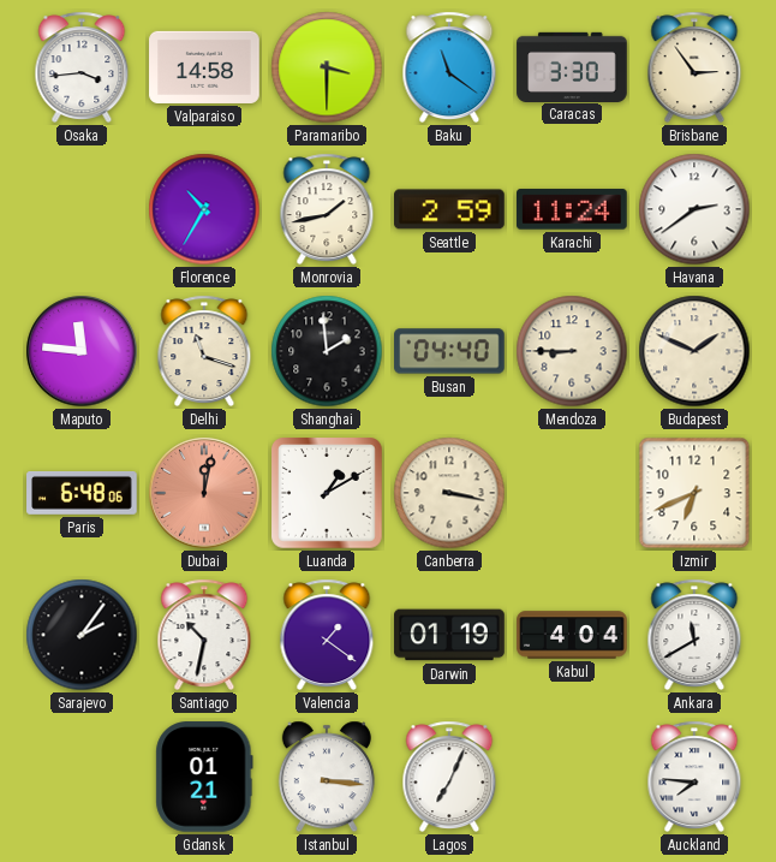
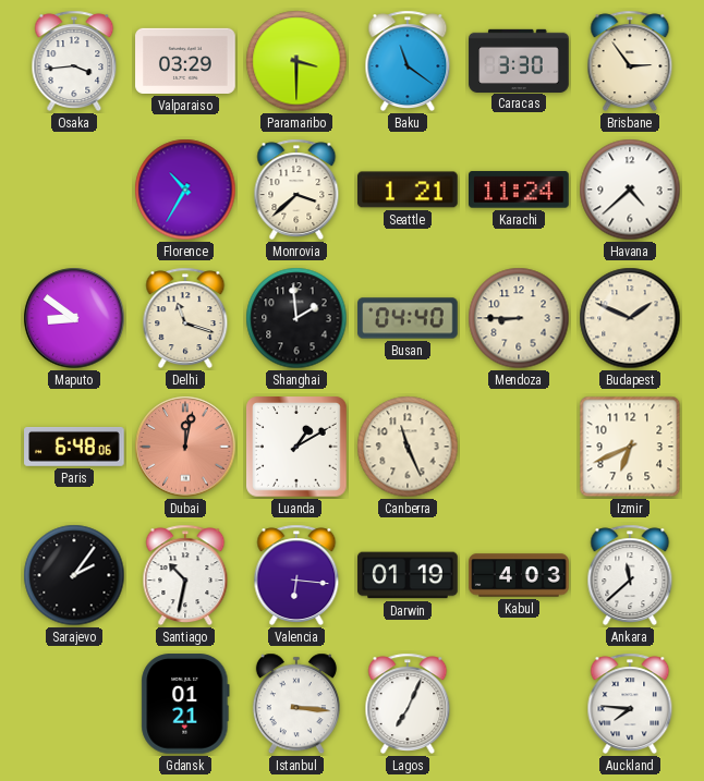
Valparaiso: 14:58 -> 03:29
Monrovia: 1:43 -> 3:38
Seattle: 2:59 -> 1:21
Havana: 2:39 -> 4:38
Maputo: 11:46 -> 8:51
Canberra: 3:17 -> 11:26
Valencia: 1:21 -> 6:16
Kabul: 4:04 -> 4:03
Ankara: 11:40 -> 11:38
